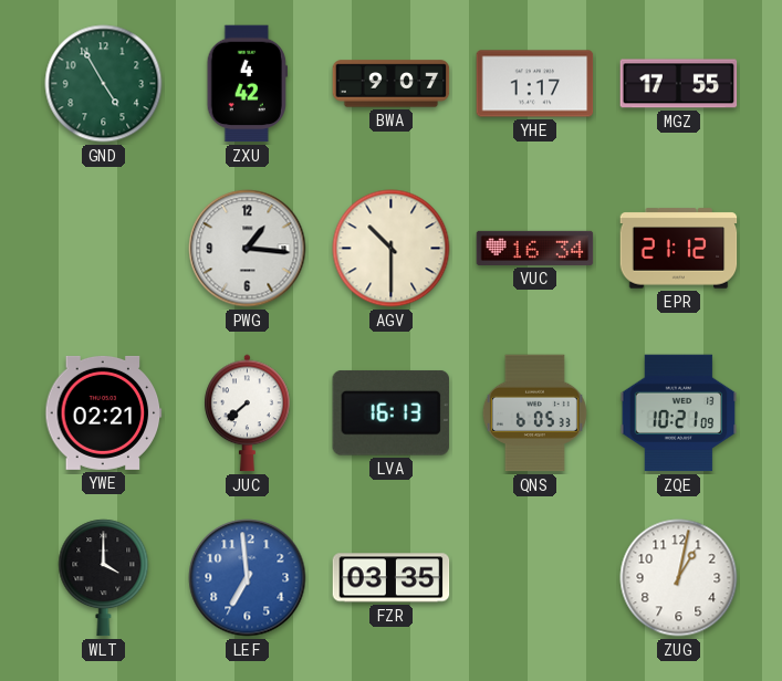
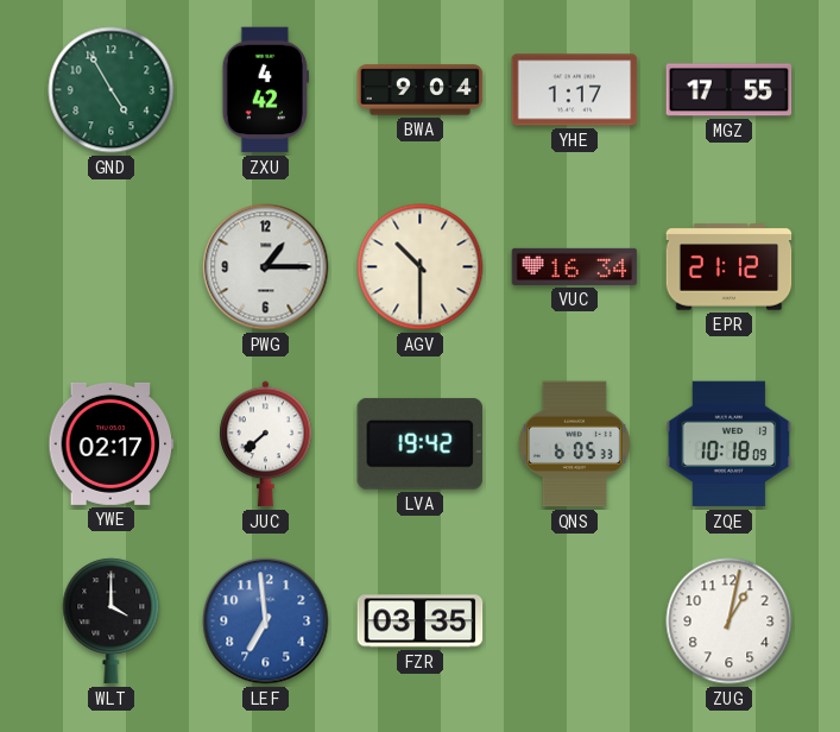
BWA: 9:07 -> 9:04
PWG: 1:16 -> 1:15
YWE: 02:21 -> 02:17
LVA: 16:13 -> 19:42
ZQE: 10:21 -> 10:18
